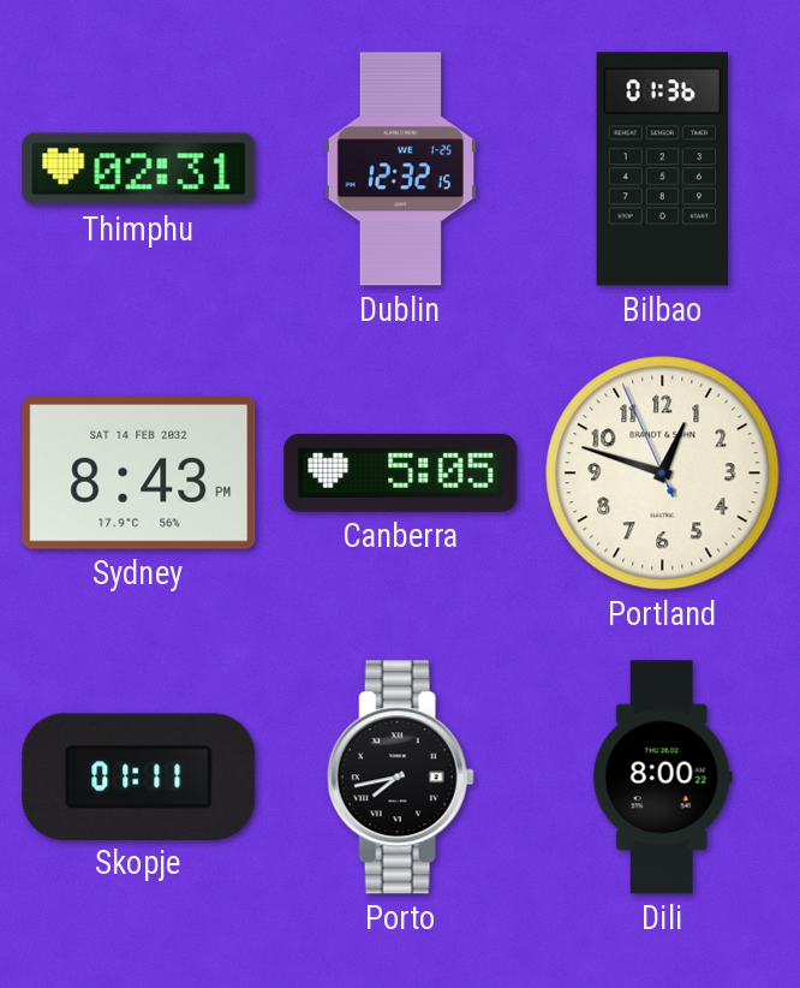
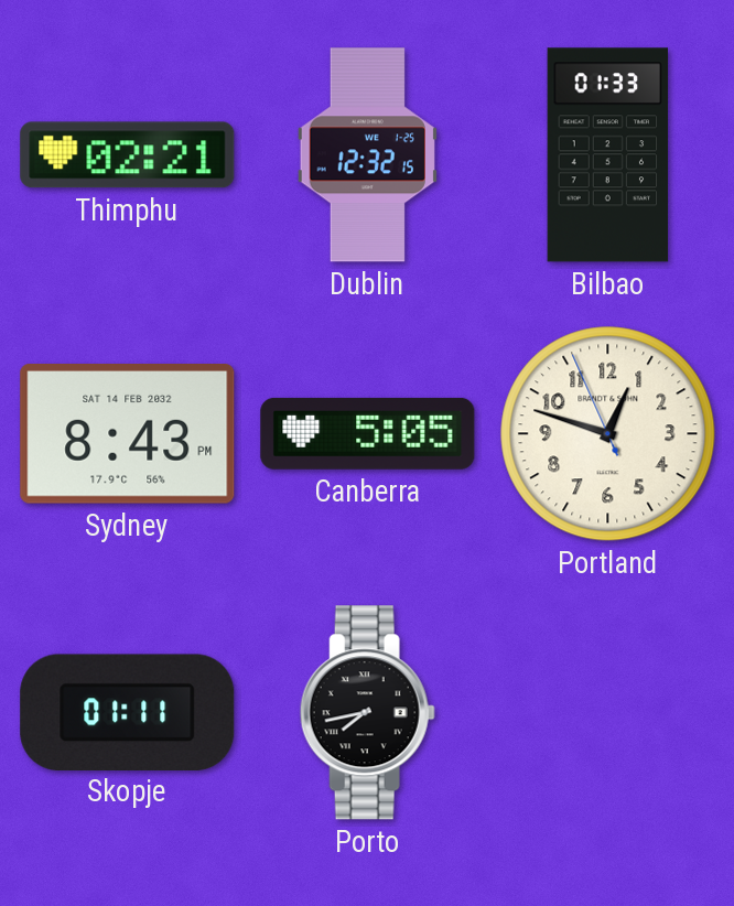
Thimphu: 02:31 -> 02:21
Bilbao: 01:36 -> 01:33
Dili: 8:00 -> none
